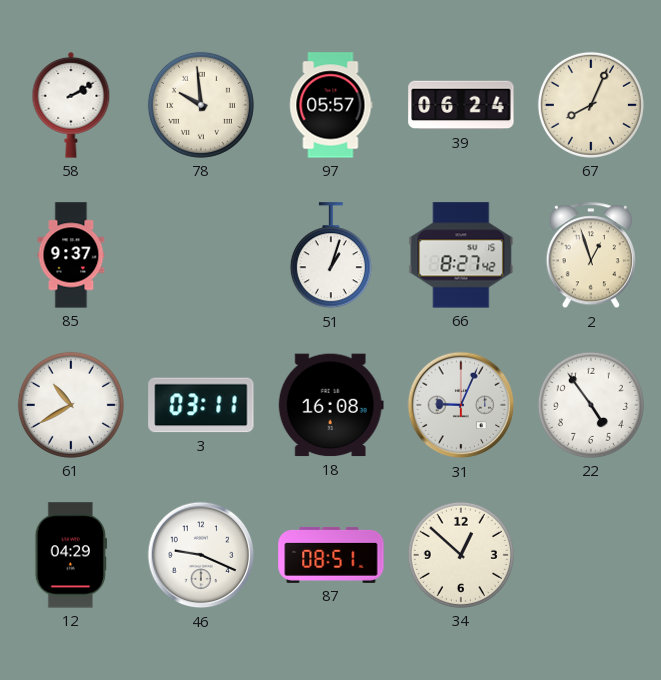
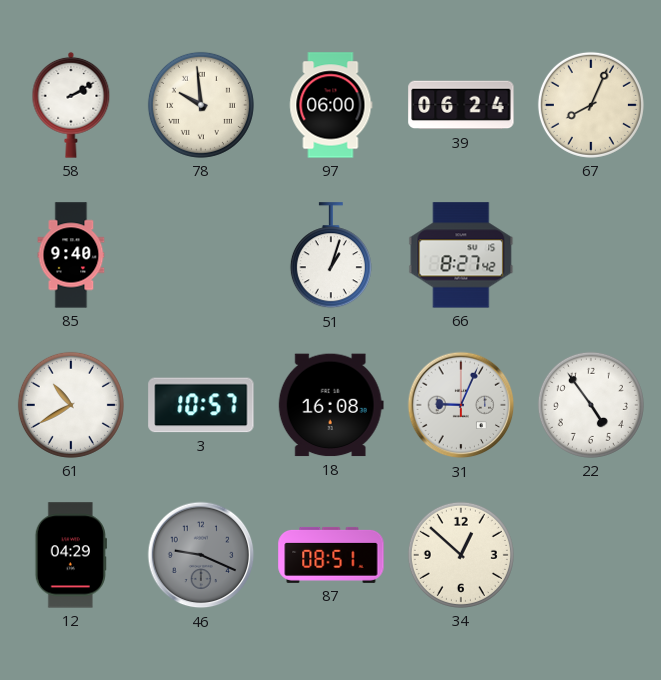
97: 05:57 -> 06:00
85: 9:37 -> 9:40
2: 12:57 -> none
3: 03:11 -> 10:57
46 dial: white -> grey
